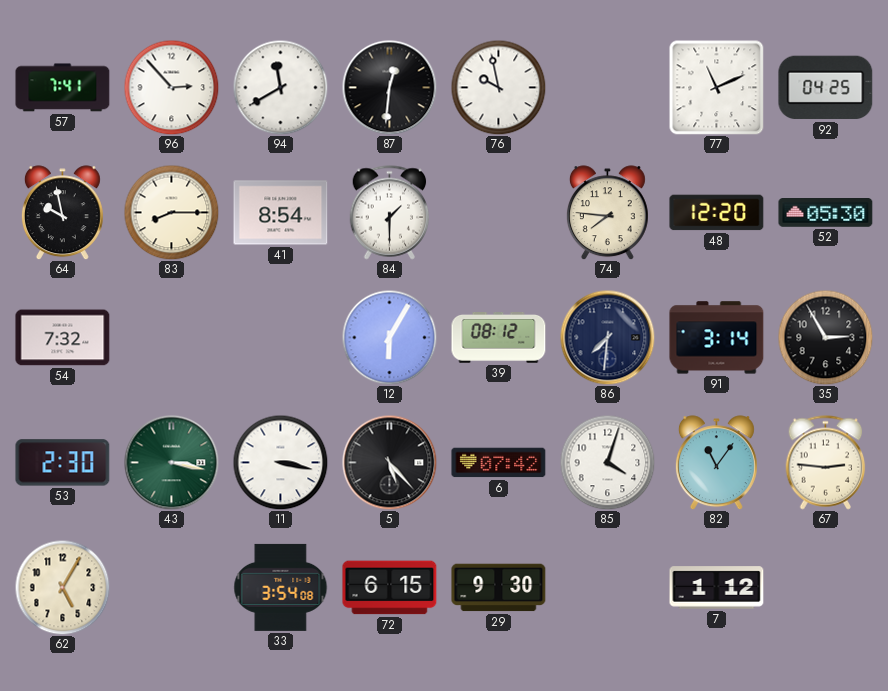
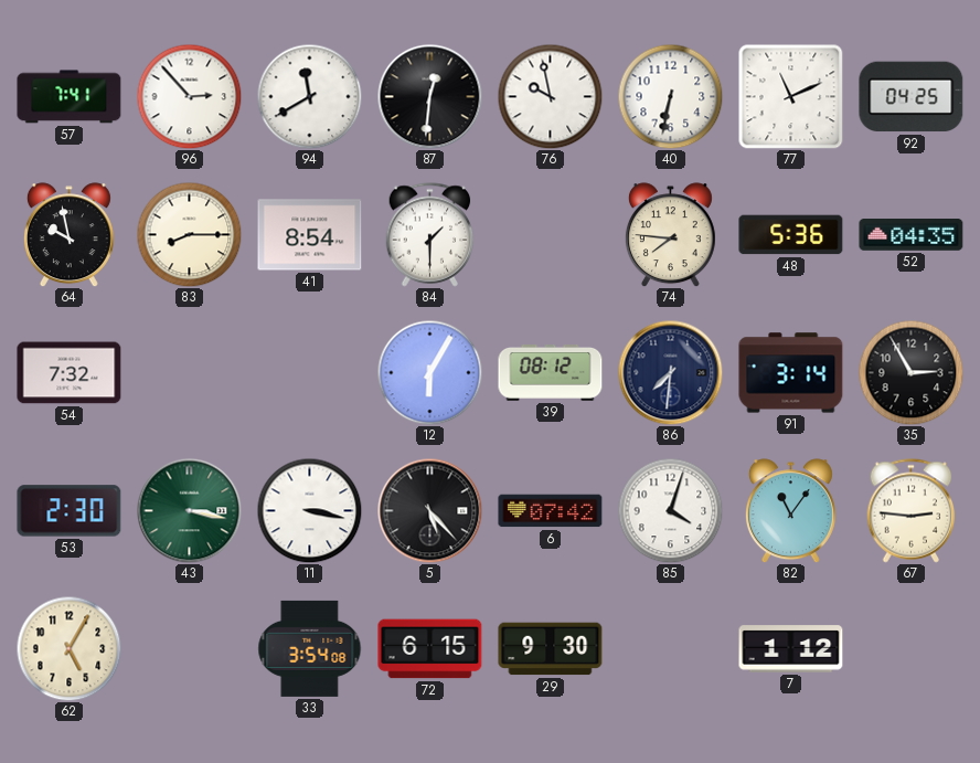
40: none -> 6:32
48: 12:20 -> 5:36
52: 05:30 -> 04:35
